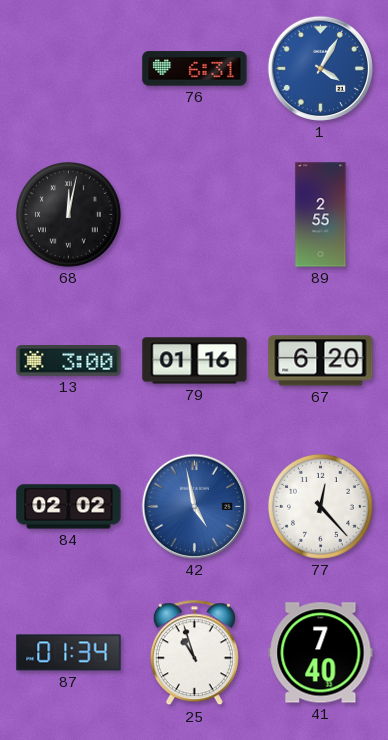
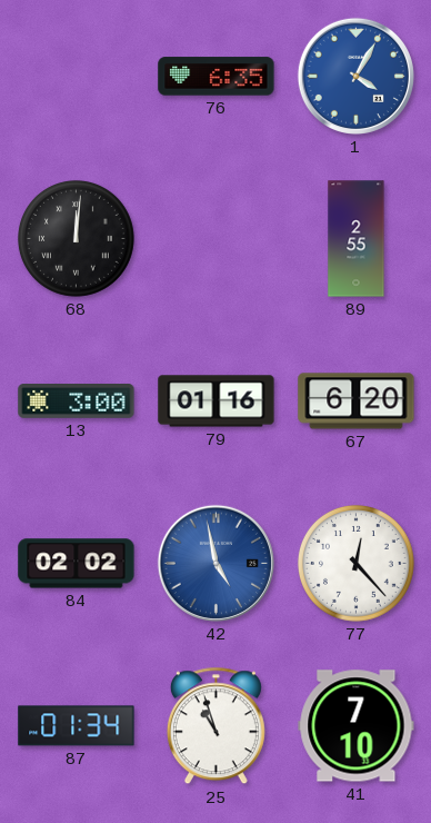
76: 6:31 -> 6:35
68: 12:02 -> 12:01
41: 7:40 -> 7:10
